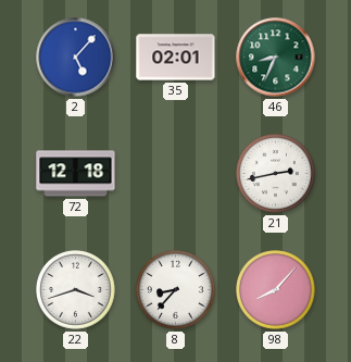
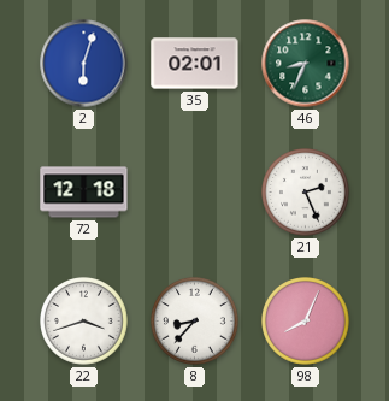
2: 5:07 -> 6:03
21: 2:43 -> 2:26
98: 8:07 -> 8:04
